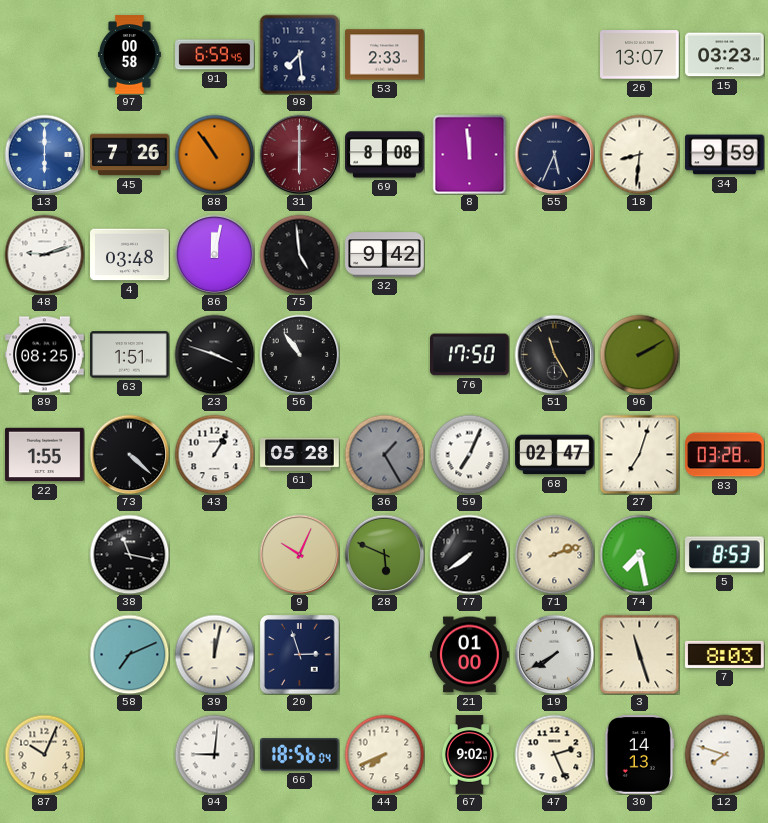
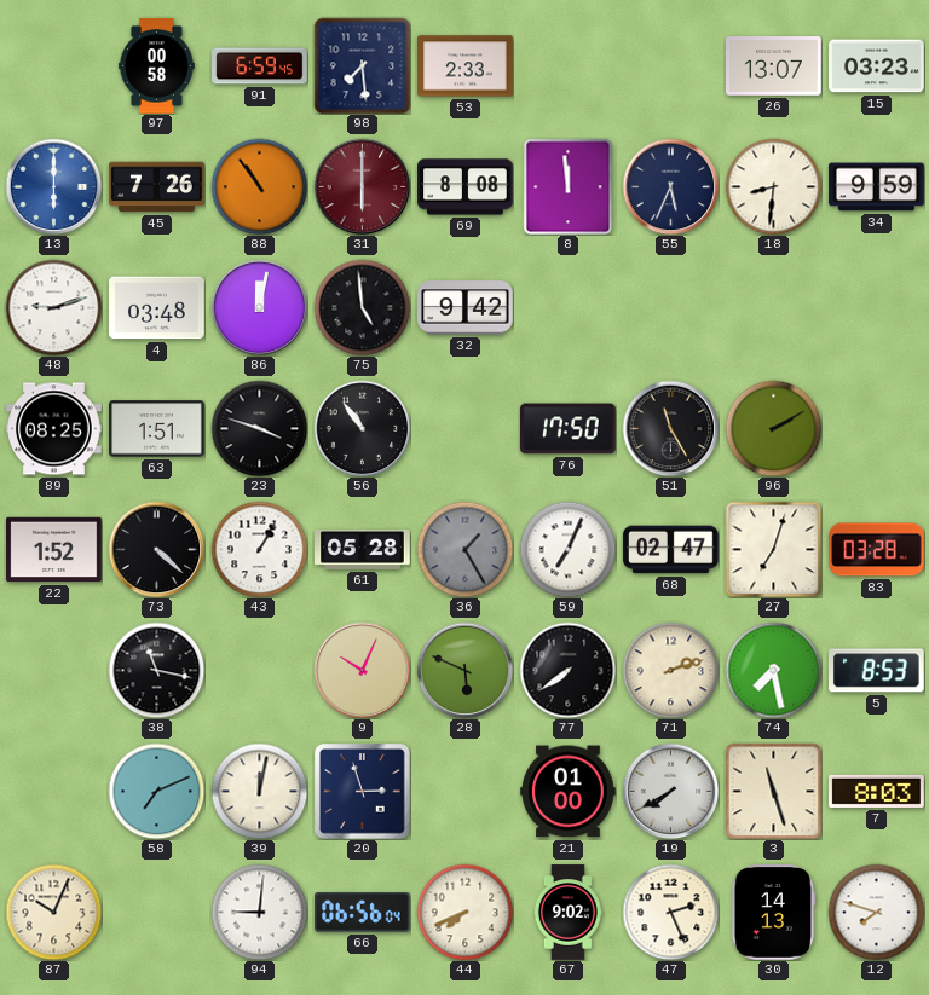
22: 1:55 -> 1:52
66: 18:56 -> 06:56
